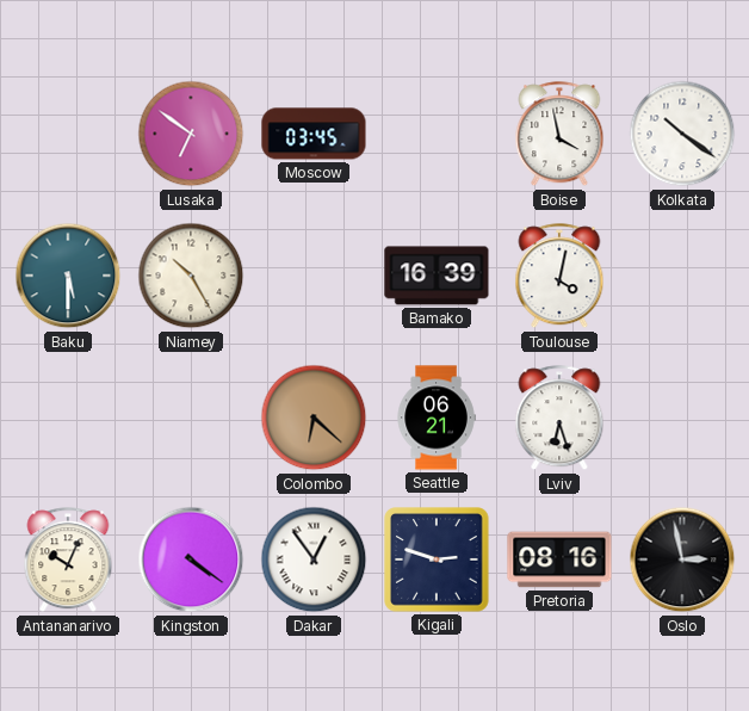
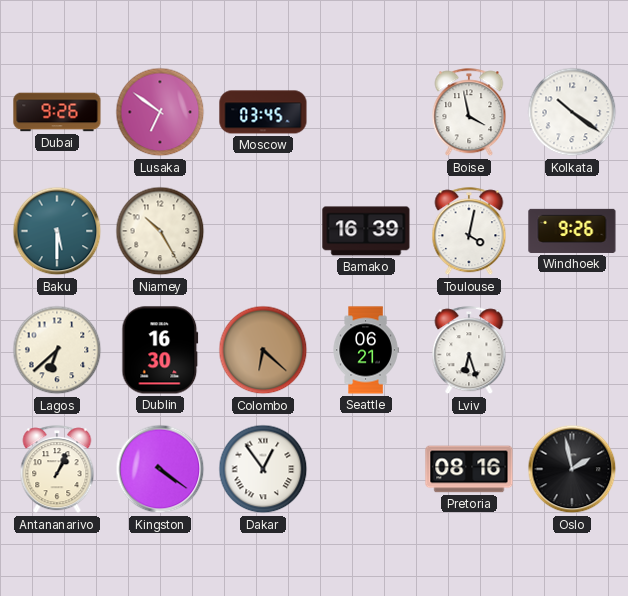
Dubai: none -> 9:26
Windhoek: none -> 9:26
Lagos: none -> 6:38
Dublin: none -> 16:30
Antananarivo: 10:04 -> 1:04
Kigali: 2:48 -> none
Oslo: 2:58 -> 1:58
